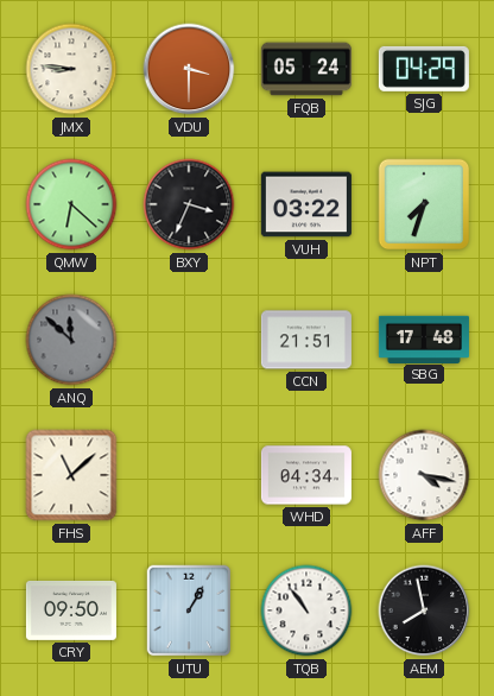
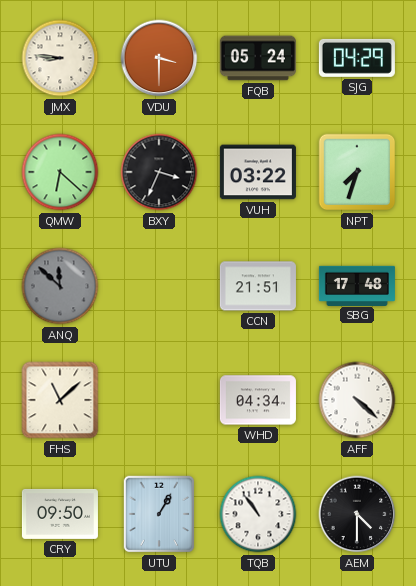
AFF: 4:17 -> 4:22
AEM: 7:58 -> 4:30
